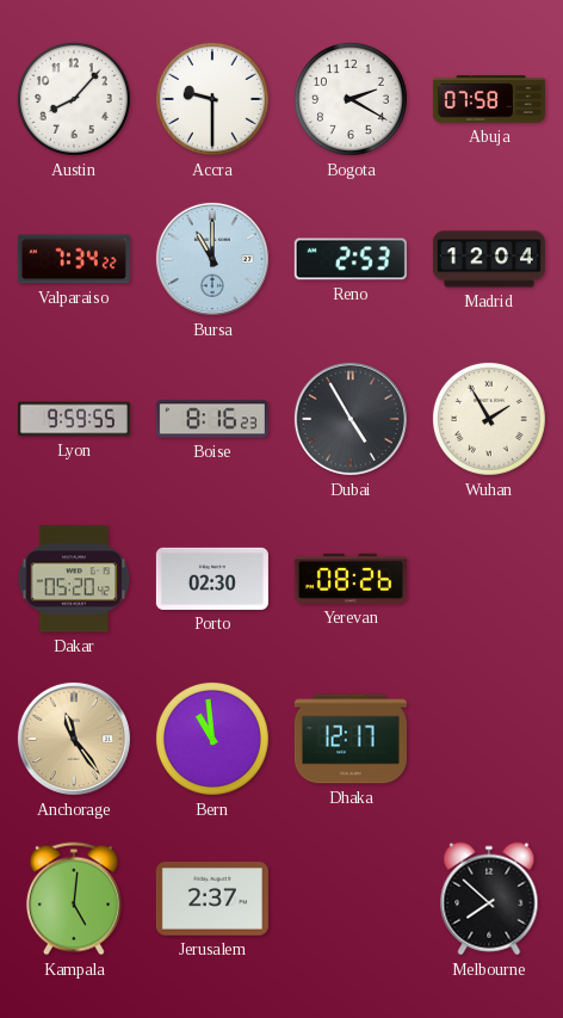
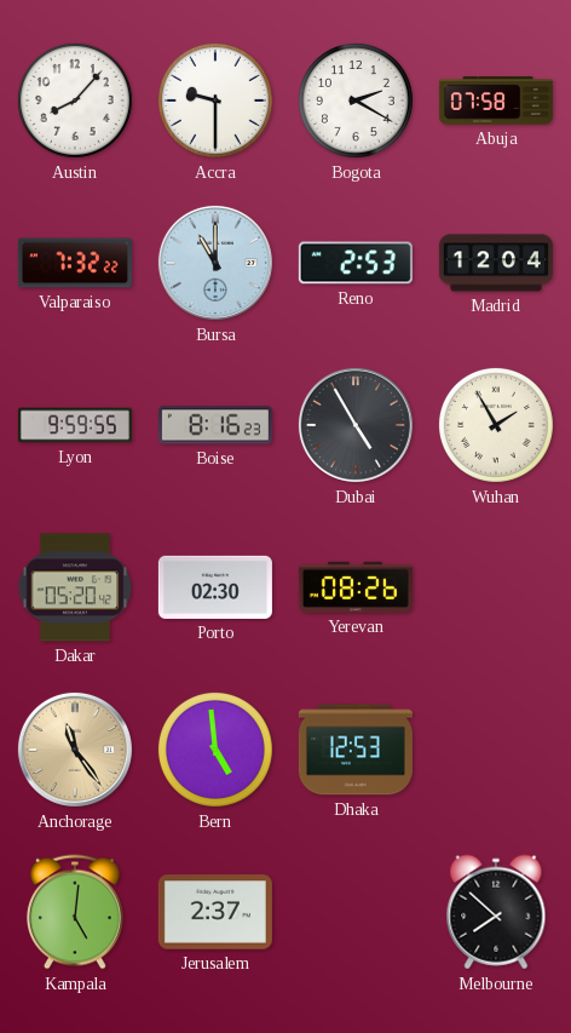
Valparaiso: 7:34 -> 7:32
Bern: 10:59 -> 4:59
Dhaka: 12:17 -> 12:53
